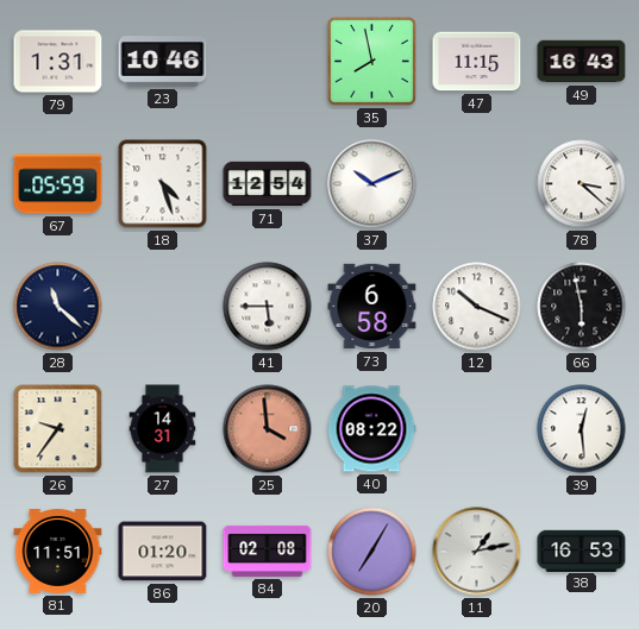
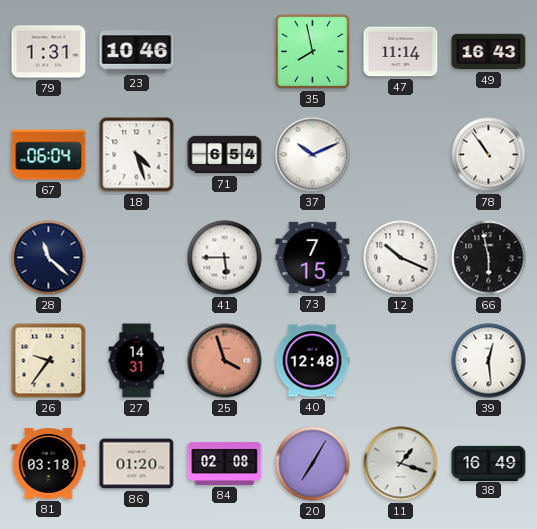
47: 11:15 -> 11:14
67: 05:59 -> 06:04
71: 12:54 -> 6:54
78: 3:22 -> 10:54
73: 6:58 -> 7:15
25: 3:59 -> 3:57
40: 08:22 -> 12:48
81: 11:51 -> 03:18
11: 1:13 -> 1:18
38: 16:53 -> 16:49
